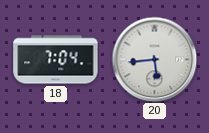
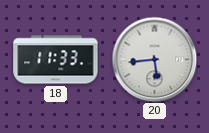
18: 7:04 -> 11:33
